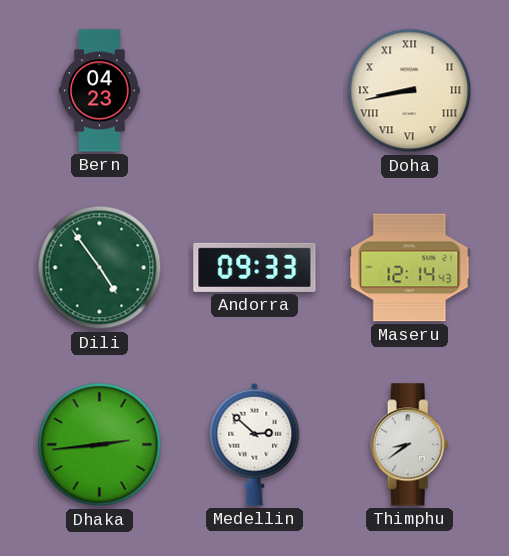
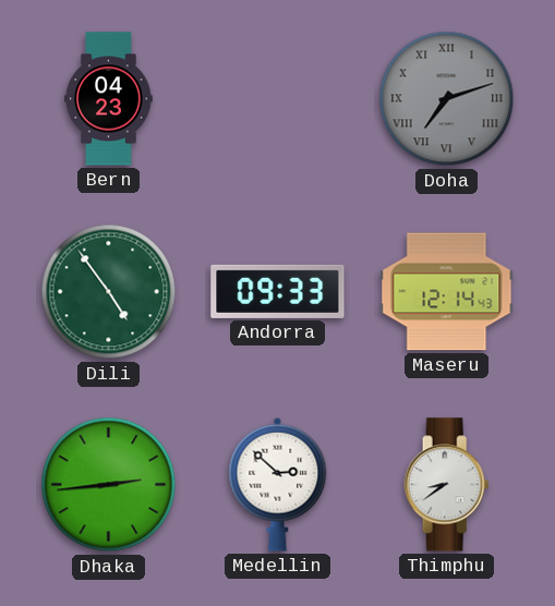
Doha: 8:43 -> 7:12
Doha dial: cream -> grey
